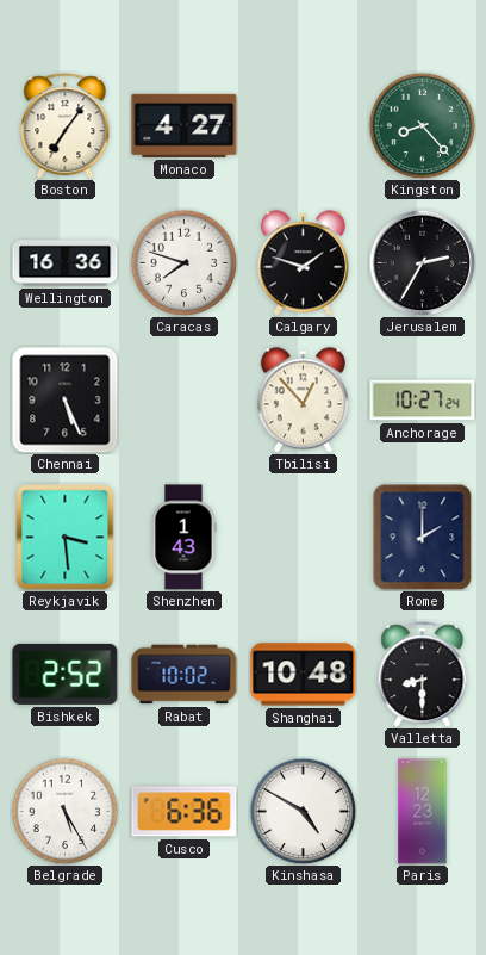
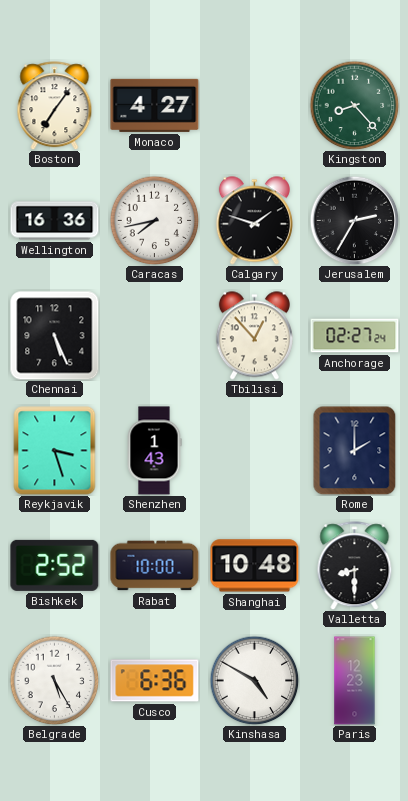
Caracas: 7:48 -> 7:43
Anchorage: 10:27 -> 02:27
Reykjavik: 3:29 -> 3:27
Rabat: 10:02 -> 10:00
